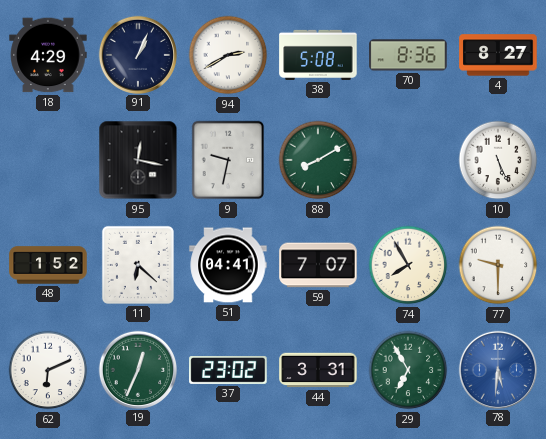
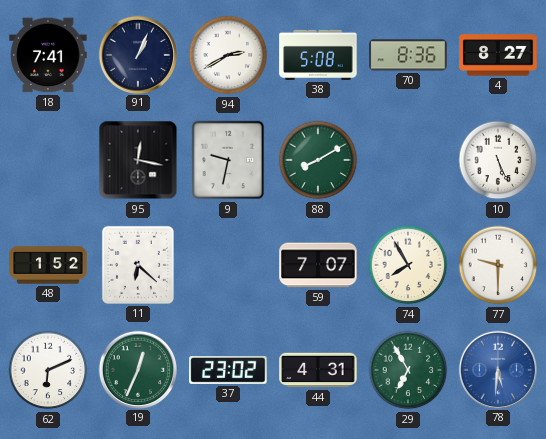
18: 4:29 -> 7:41
51: 04:41 -> none
44: 3:31 -> 4:31
